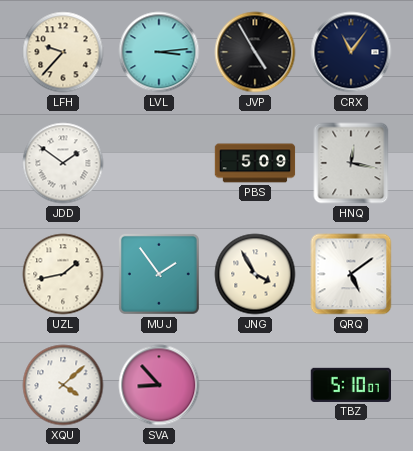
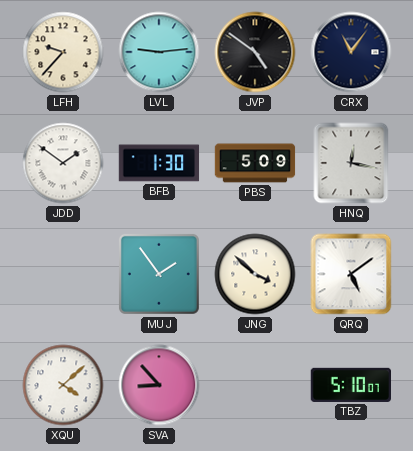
LVL: 3:14 -> 9:14
JVP: 4:55 -> 4:51
BFB: none -> 1:30
UZL: 1:43 -> none
JNG: 3:55 -> 3:52
